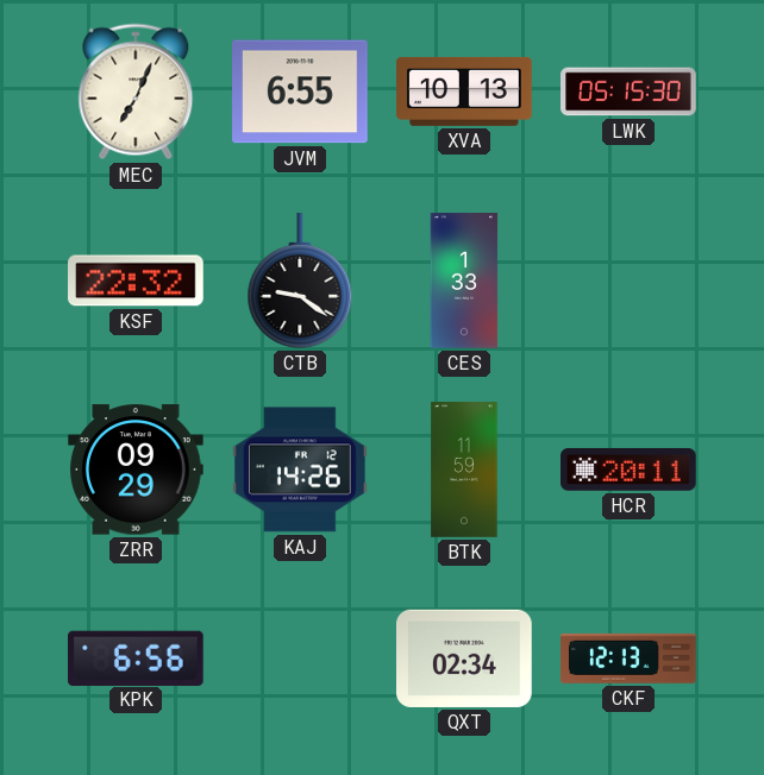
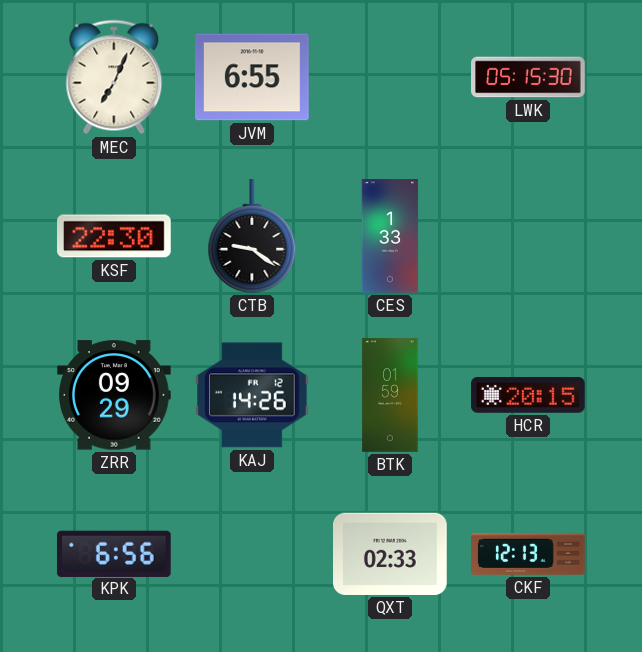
XVA: 10:13 -> none
KSF: 22:32 -> 22:30
BTK: 11:59 -> 01:59
HCR: 20:11 -> 20:15
QXT: 02:34 -> 02:33
